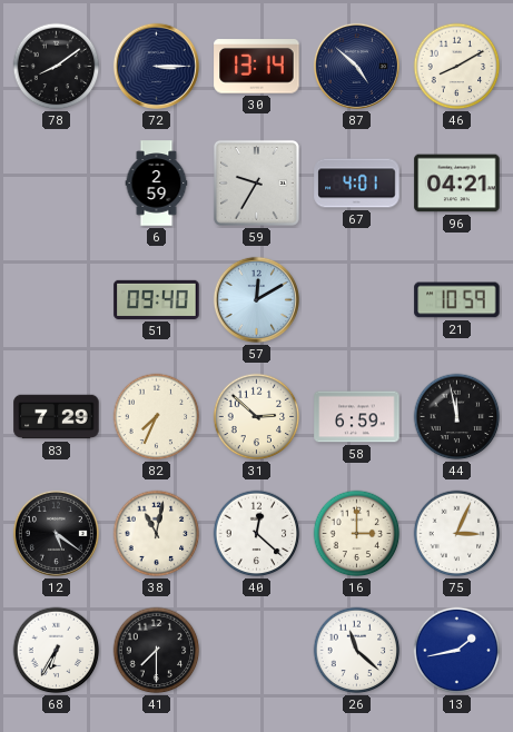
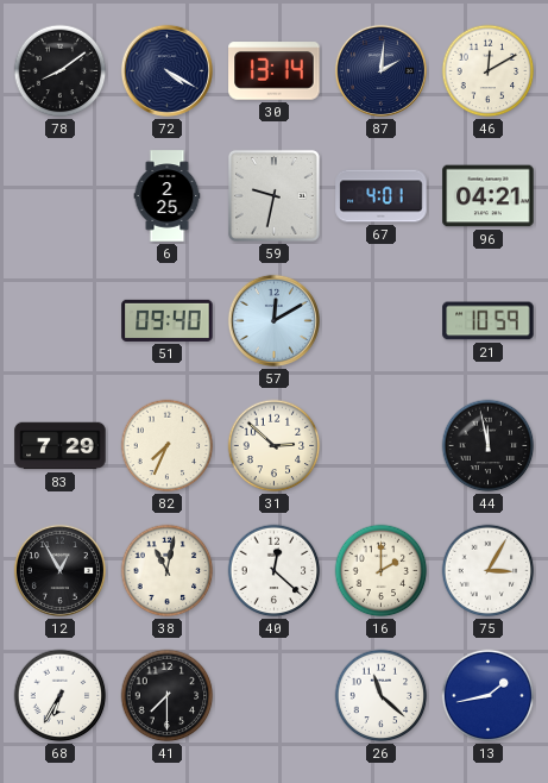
72: 3:15 -> 4:20
87: 4:52 -> 2:01
46: 8:10 -> 12:10
6: 2:59 -> 2:25
59: 9:35 -> 9:32
58: 6:59 -> none
12: 5:21 -> 12:55
16: 3:00 -> 2:00
75: 3:04 -> 3:05
